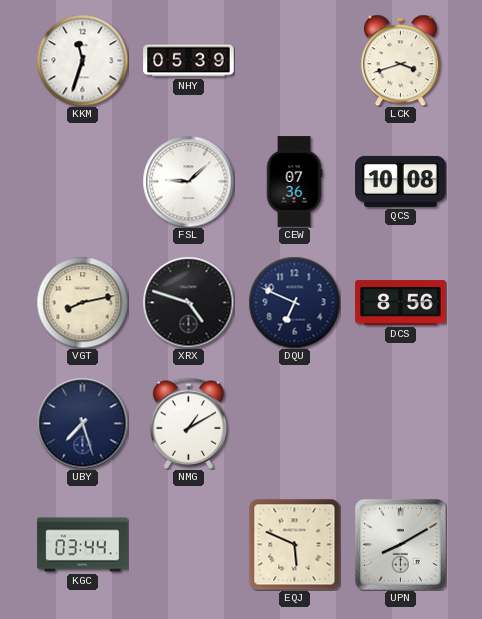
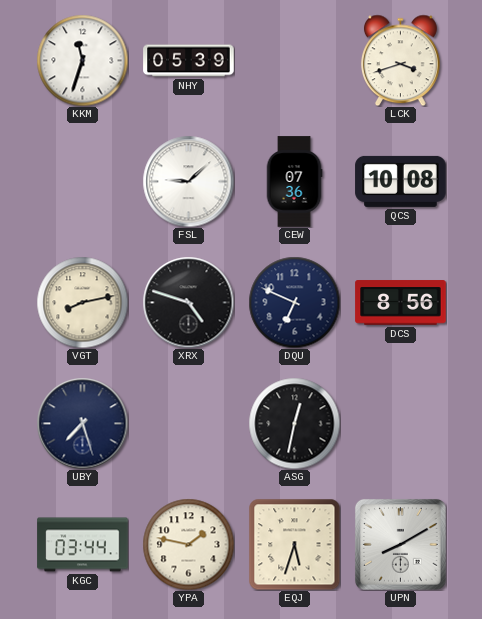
NMG: 1:10 -> none
ASG: none -> 12:32
YPA: none -> 1:47
EQJ: 5:49 -> 5:33
